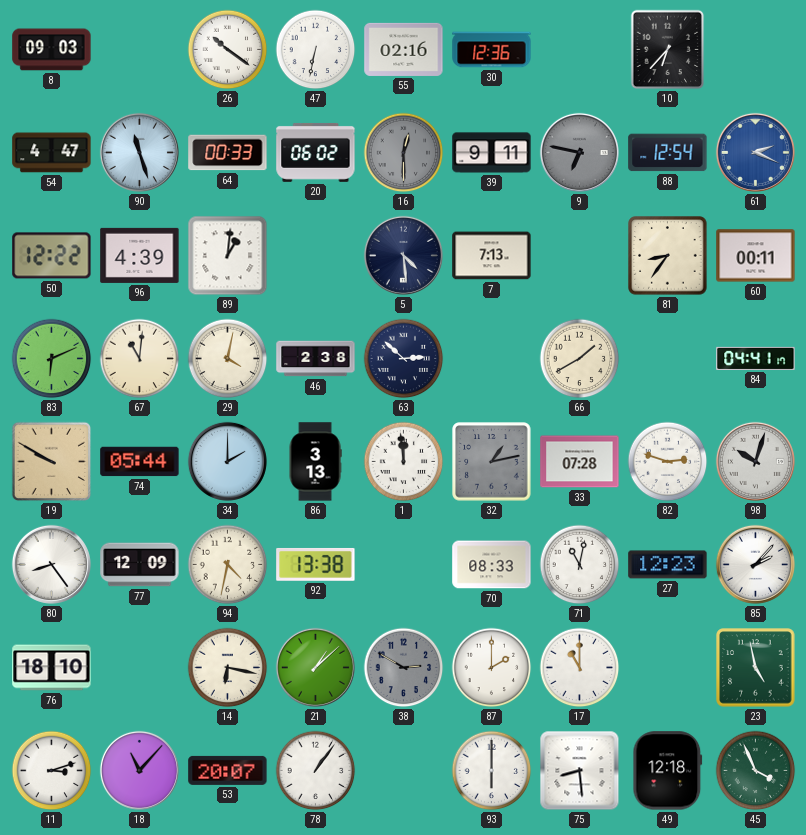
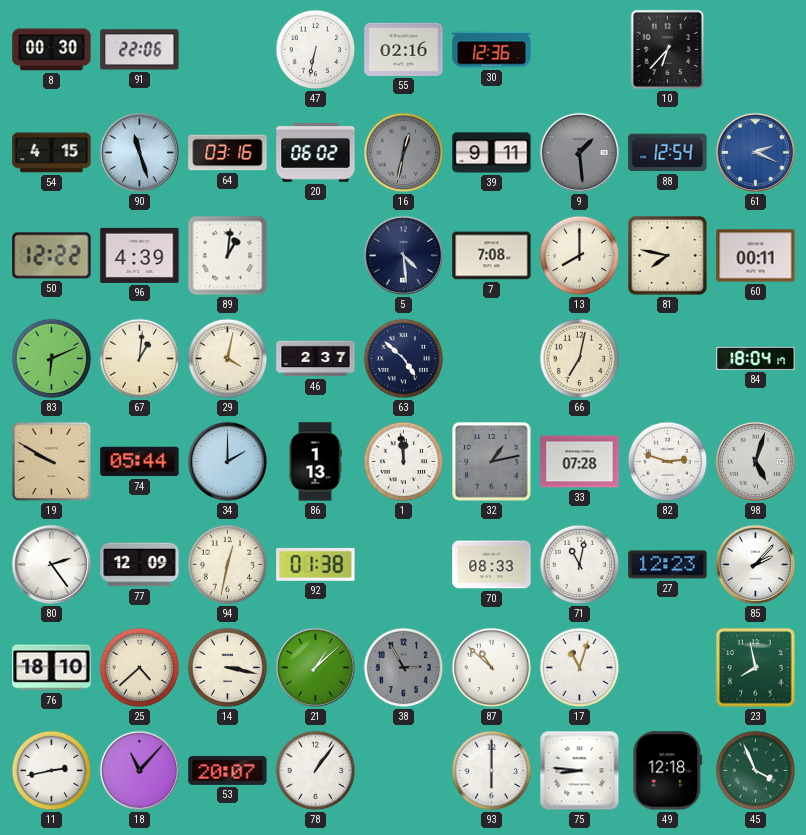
8: 09:03 -> 00:30
91: none -> 22:06
26: 10:21 -> none
54: 4:47 -> 4:15
64: 00:33 -> 03:16
16: 12:30 -> 12:32
9: 6:47 -> 1:29
7: 7:13 -> 7:08
13: none -> 8:00
81: 8:36 -> 7:47
67: 11:01 -> 1:01
46: 2:38 -> 2:37
63: 2:52 -> 4:52
66: 1:40 -> 7:02
84: 04:41 -> 18:04
86: 3:13 -> 1:13
98: 10:03 -> 5:03
80: 8:24 -> 2:24
94: 4:32 -> 12:32
92: 13:38 -> 01:38
25: none -> 4:38
14: 6:17 -> 3:17
38: 2:50 -> 2:55
87: 2:00 -> 10:52
17: 11:00 -> 11:03
23: 4:58 -> 7:58
11: 3:12 -> 2:43
75: 8:29 -> 8:46
